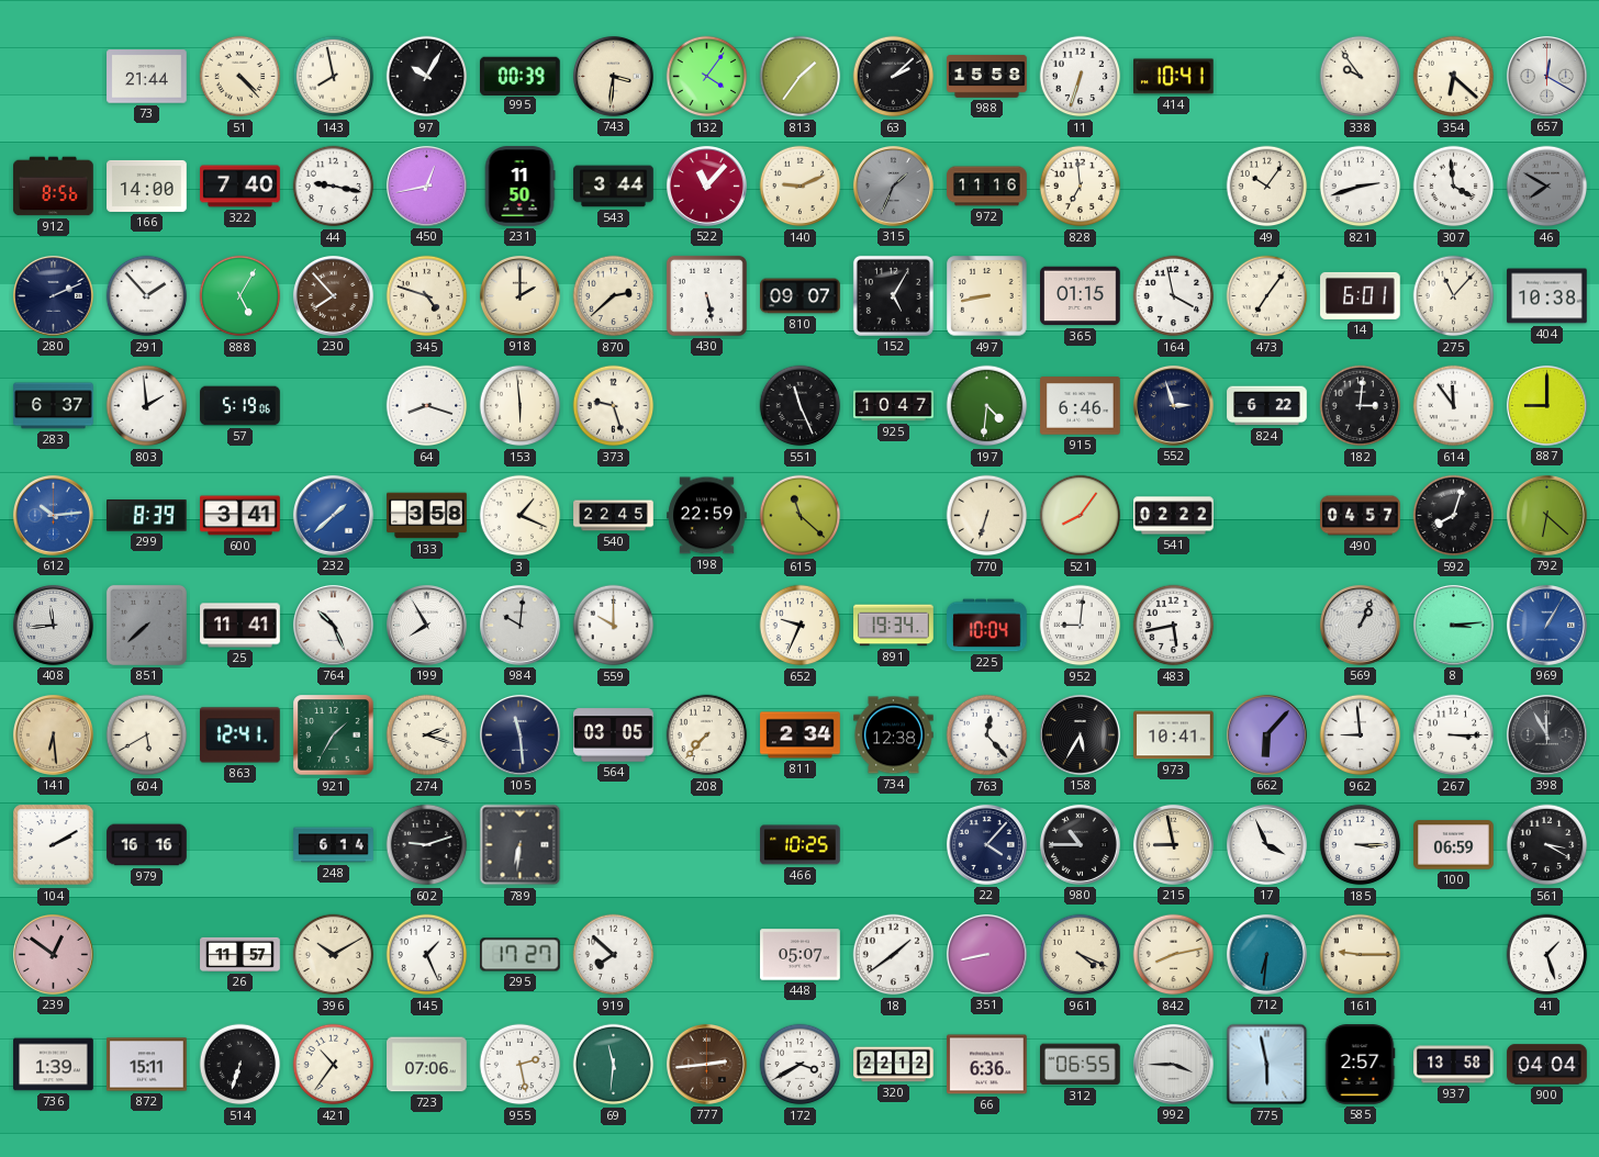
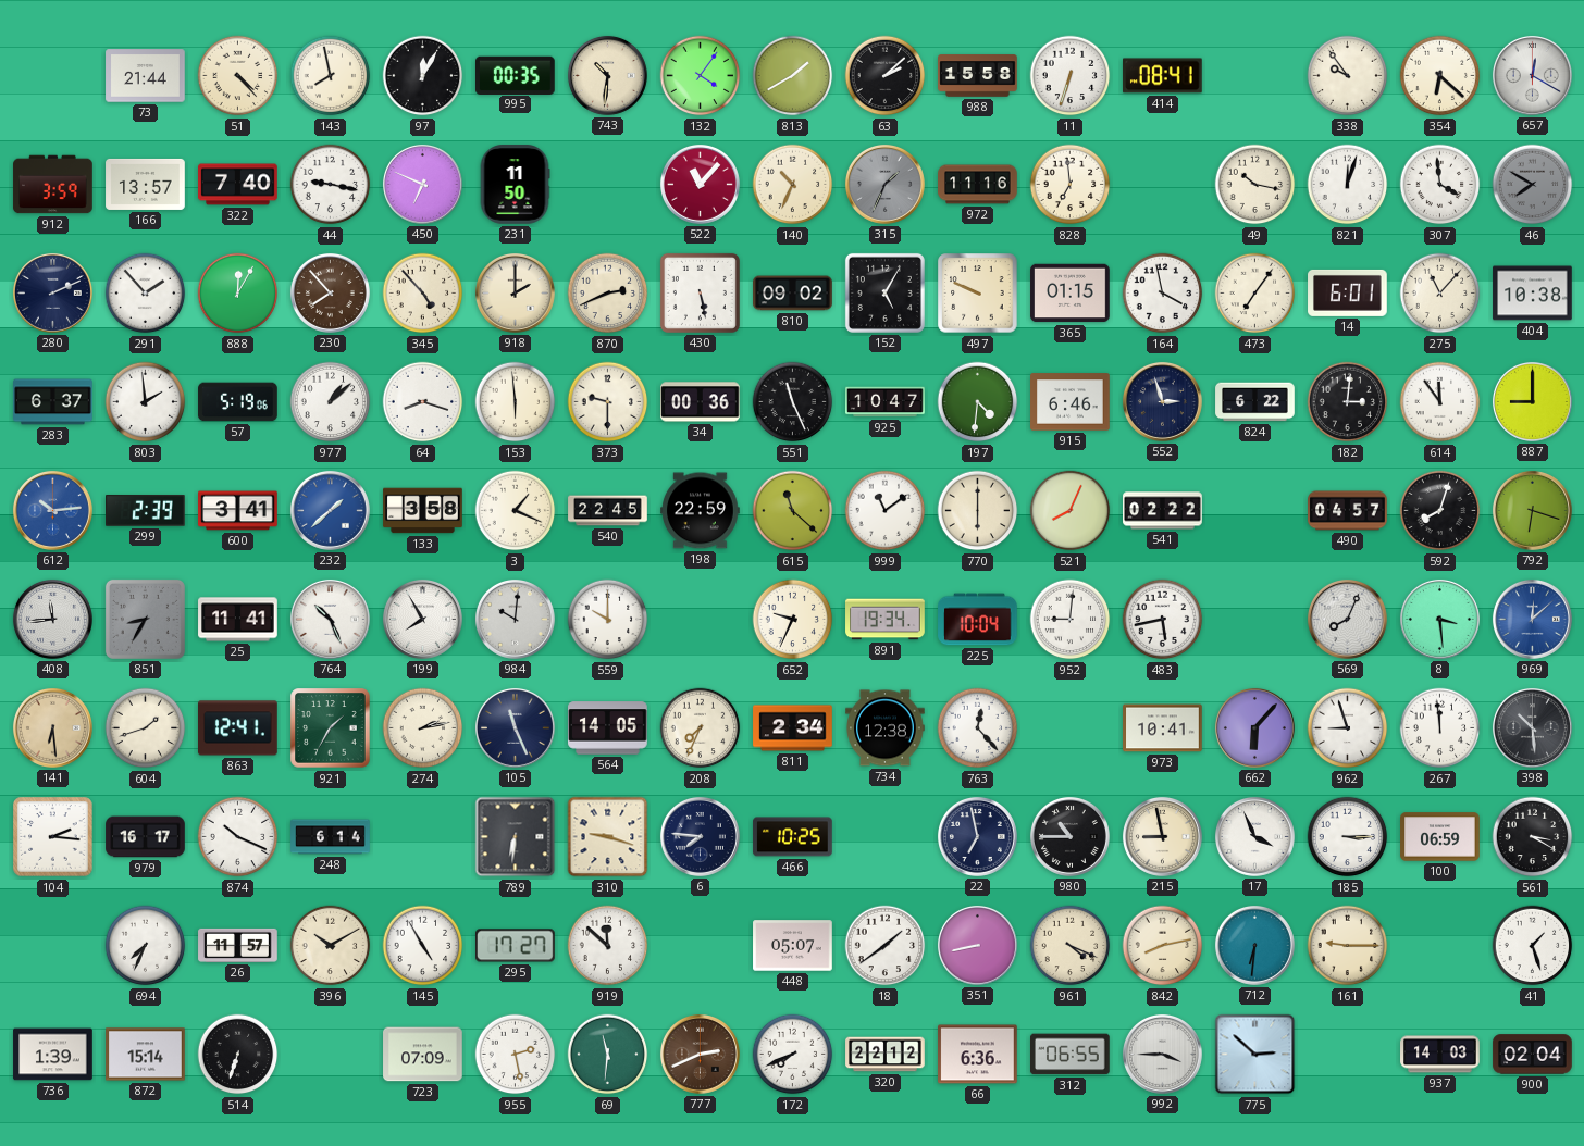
97: 10:05 -> 12:05
995: 00:39 -> 00:35
743: 3:31 -> 10:31
813: 1:36 -> 1:40
414: 10:41 -> 08:41
912: 8:56 -> 3:59
166: 14:00 -> 13:57
450: 12:43 -> 6:49
543: 3:44 -> none
140: 9:11 -> 10:34
49: 10:06 -> 10:17
821: 2:42 -> 12:03
888: 5:05 -> 12:05
345: 4:48 -> 4:53
870: 2:38 -> 2:41
810: 09:07 -> 09:02
497: 8:43 -> 9:49
977: none -> 1:08
373: 9:27 -> 9:30
34: none -> 00:36
299: 8:39 -> 2:39
999: none -> 11:09
770: 6:33 -> 6:00
521: 8:06 -> 8:04
792: 6:22 -> 6:18
851: 7:38 -> 8:35
569: 1:04 -> 8:04
8: 3:14 -> 3:29
969: 1:05 -> 12:08
604: 5:40 -> 1:42
274: 2:18 -> 2:13
105: 11:29 -> 11:26
564: 03:05 -> 14:05
208: 7:37 -> 7:34
158: 5:35 -> none
962: 8:59 -> 8:57
267: 3:15 -> 11:59
398: 11:55 -> 10:29
104: 2:10 -> 2:16
979: 16:16 -> 16:17
874: none -> 10:19
602: 9:12 -> none
310: none -> 9:18
6: none -> 7:46
22: 4:07 -> 6:58
239: 12:51 -> none
694: none -> 7:34
145: 1:26 -> 4:55
919: 7:52 -> 11:52
872: 15:11 -> 15:14
421: 10:36 -> none
723: 07:06 -> 07:09
777: 2:44 -> 2:41
172: 3:40 -> 7:41
775: 5:58 -> 2:52
585: 2:57 -> none
937: 13:58 -> 14:03
900: 04:04 -> 02:04
